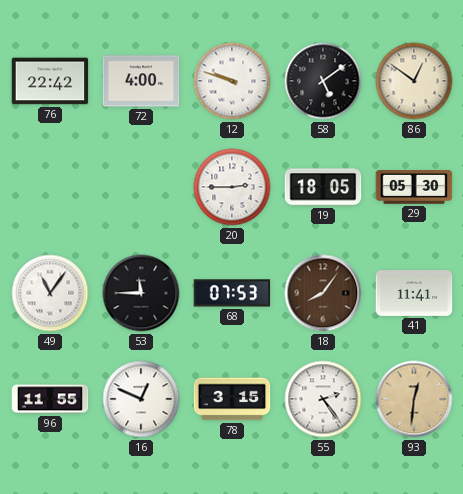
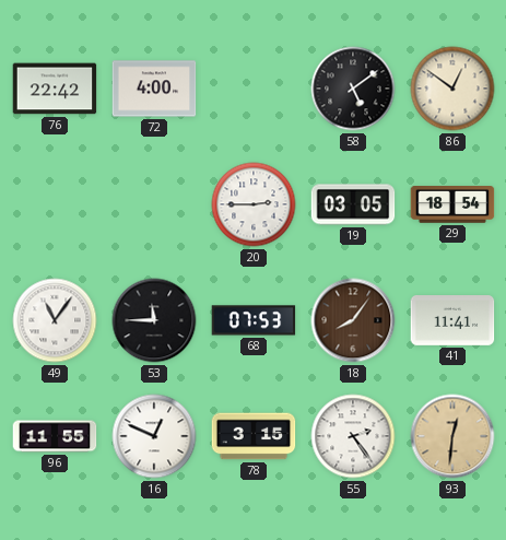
12: 9:48 -> none
19: 18:05 -> 03:05
29: 05:30 -> 18:54
